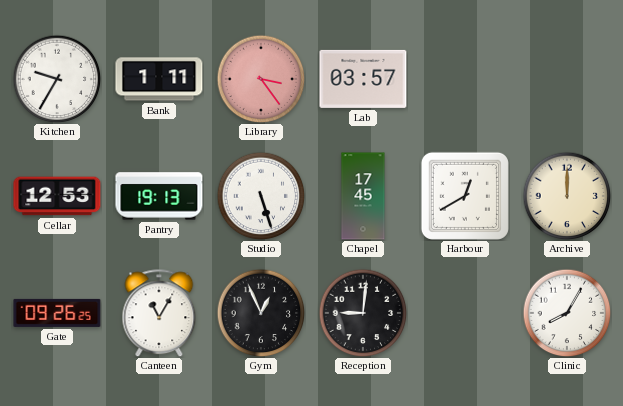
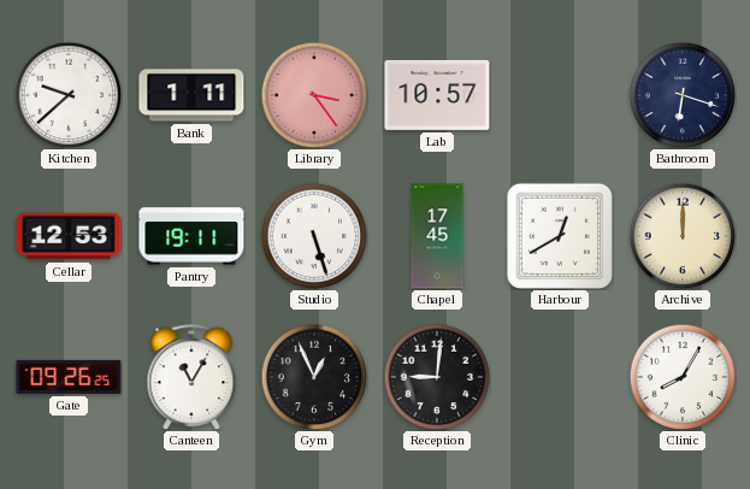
Kitchen: 9:35 -> 9:38
Lab: 03:57 -> 10:57
Bathroom: none -> 6:18
Pantry: 19:13 -> 19:11
